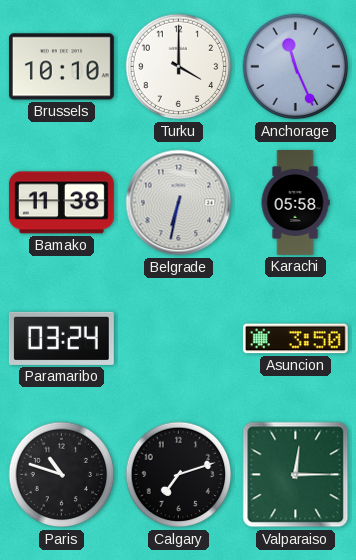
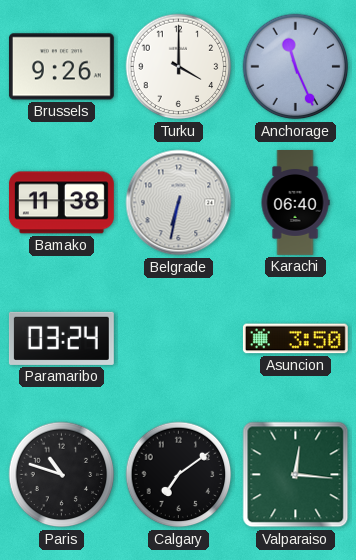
Brussels: 10:10 -> 9:26
Karachi: 05:58 -> 06:40
Calgary: 7:12 -> 7:09
Valparaiso: 12:15 -> 12:16
